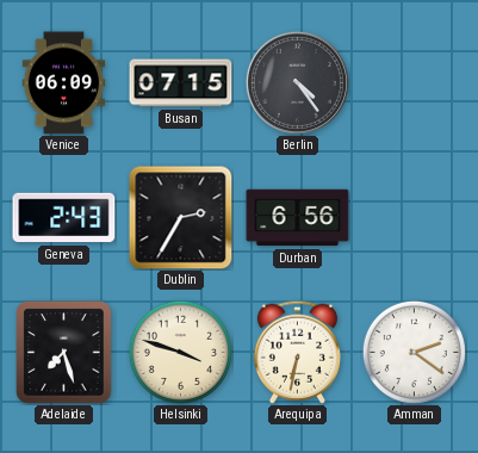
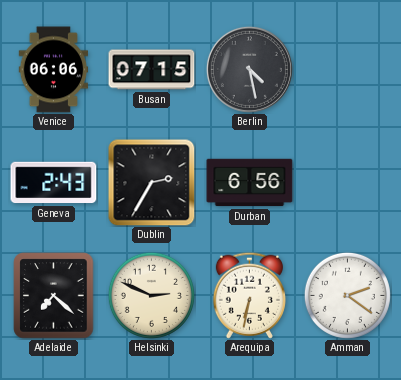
Venice: 06:09 -> 06:06
Berlin: 4:24 -> 4:28
Adelaide: 7:27 -> 7:22
Helsinki: 3:48 -> 2:49
